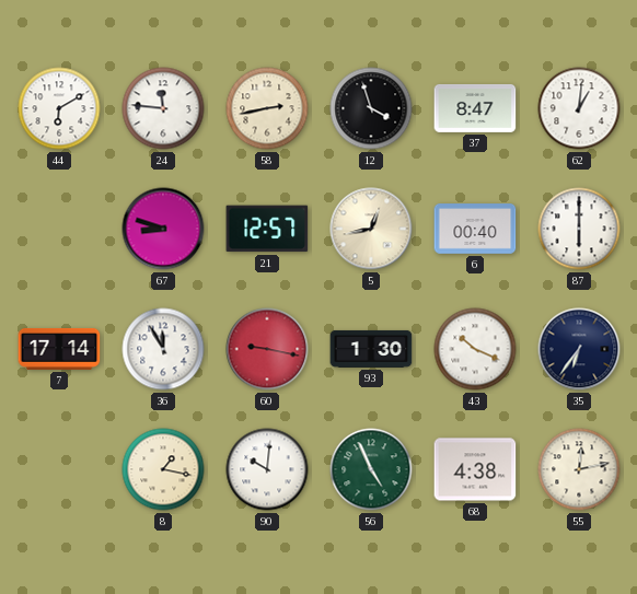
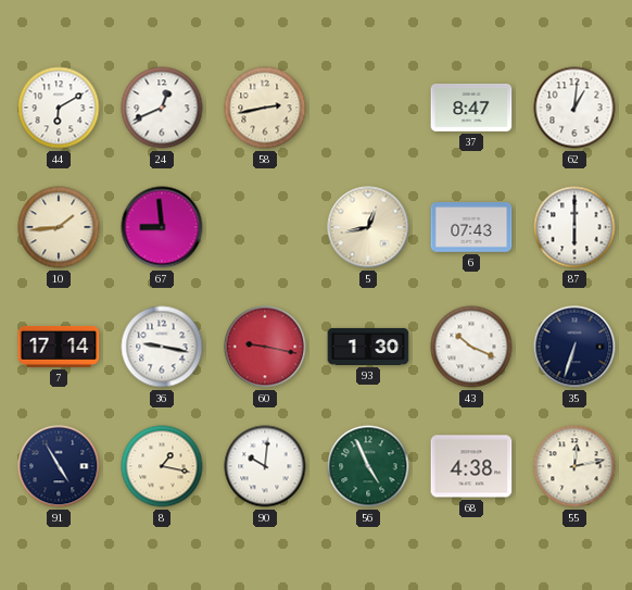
24: 11:46 -> 12:41
12: 3:57 -> none
10: none -> 1:44
67: 8:48 -> 8:59
21: 12:57 -> none
6: 00:40 -> 07:43
36: 11:55 -> 9:17
35: 6:36 -> 6:33
91: none -> 4:55
